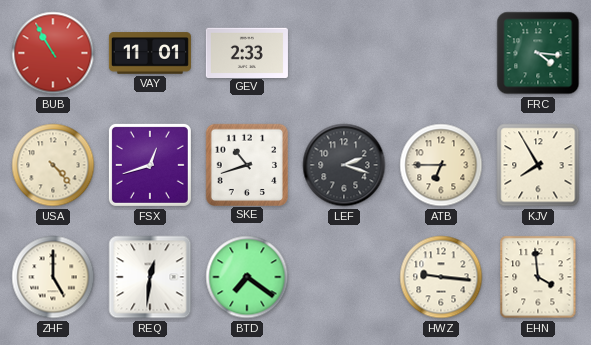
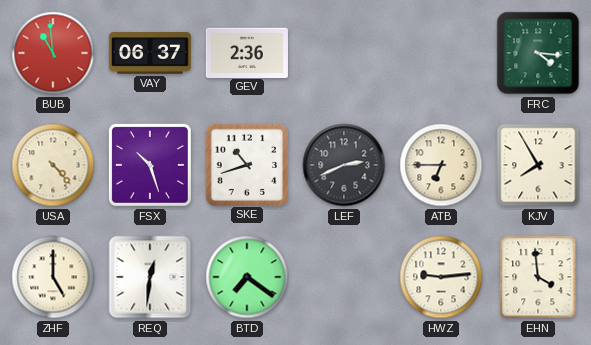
BUB: 10:55 -> 10:59
VAY: 11:01 -> 06:37
GEV: 2:33 -> 2:36
FSX: 12:42 -> 10:27
LEF: 2:18 -> 2:41
HWZ: 9:16 -> 9:14
